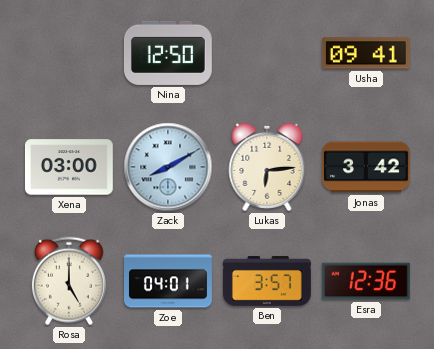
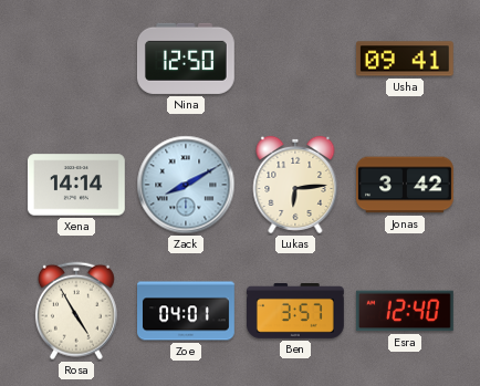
Xena: 03:00 -> 14:14
Rosa: 5:00 -> 4:55
Esra: 12:36 -> 12:40
